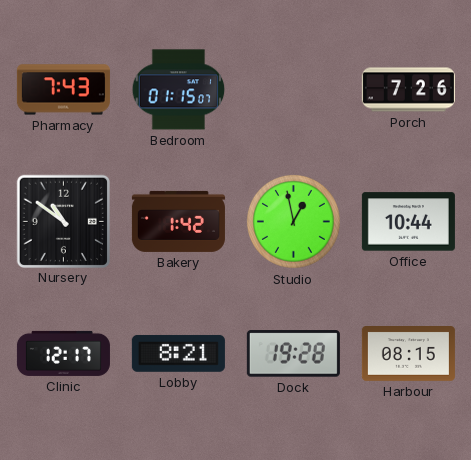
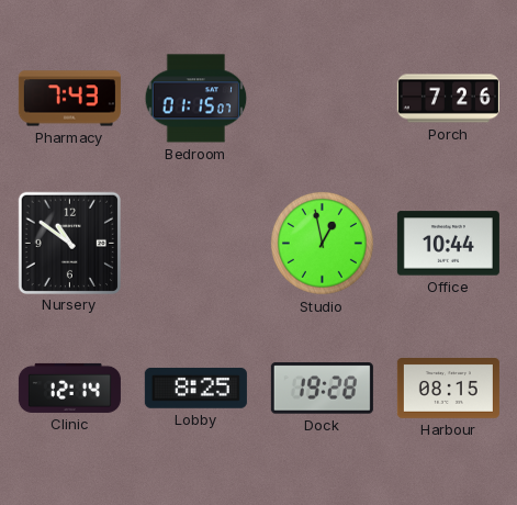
Bakery: 1:42 -> none
Clinic: 12:17 -> 12:14
Lobby: 8:21 -> 8:25
